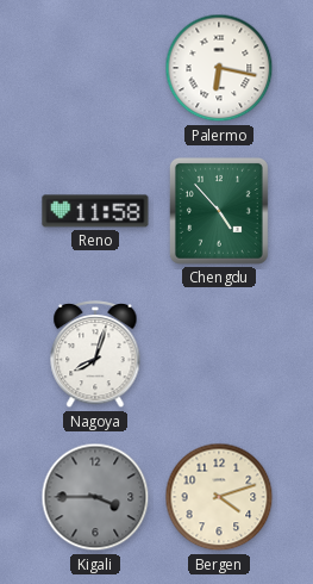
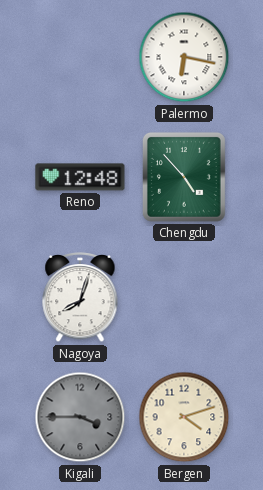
Reno: 11:58 -> 12:48
